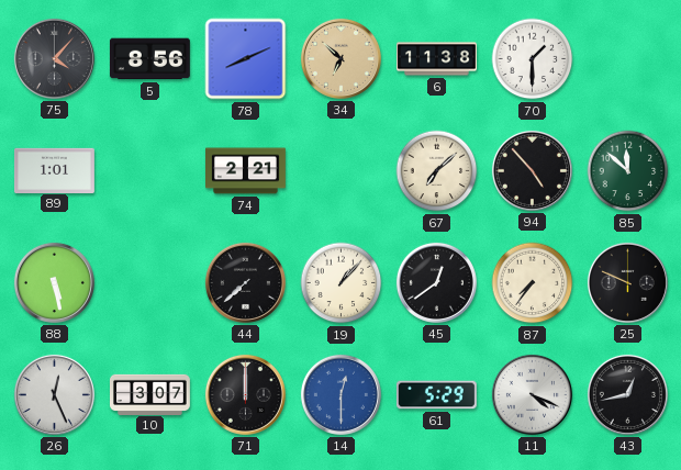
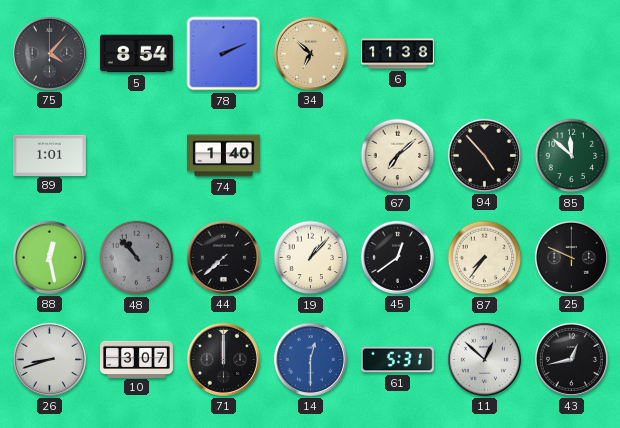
5: 8:56 -> 8:54
78: 8:11 -> 2:11
70: 1:30 -> none
74: 2:21 -> 1:40
88: 5:28 -> 12:28
48: none -> 10:53
26: 12:26 -> 8:42
61: 5:29 -> 5:31
11: 4:19 -> 12:52
